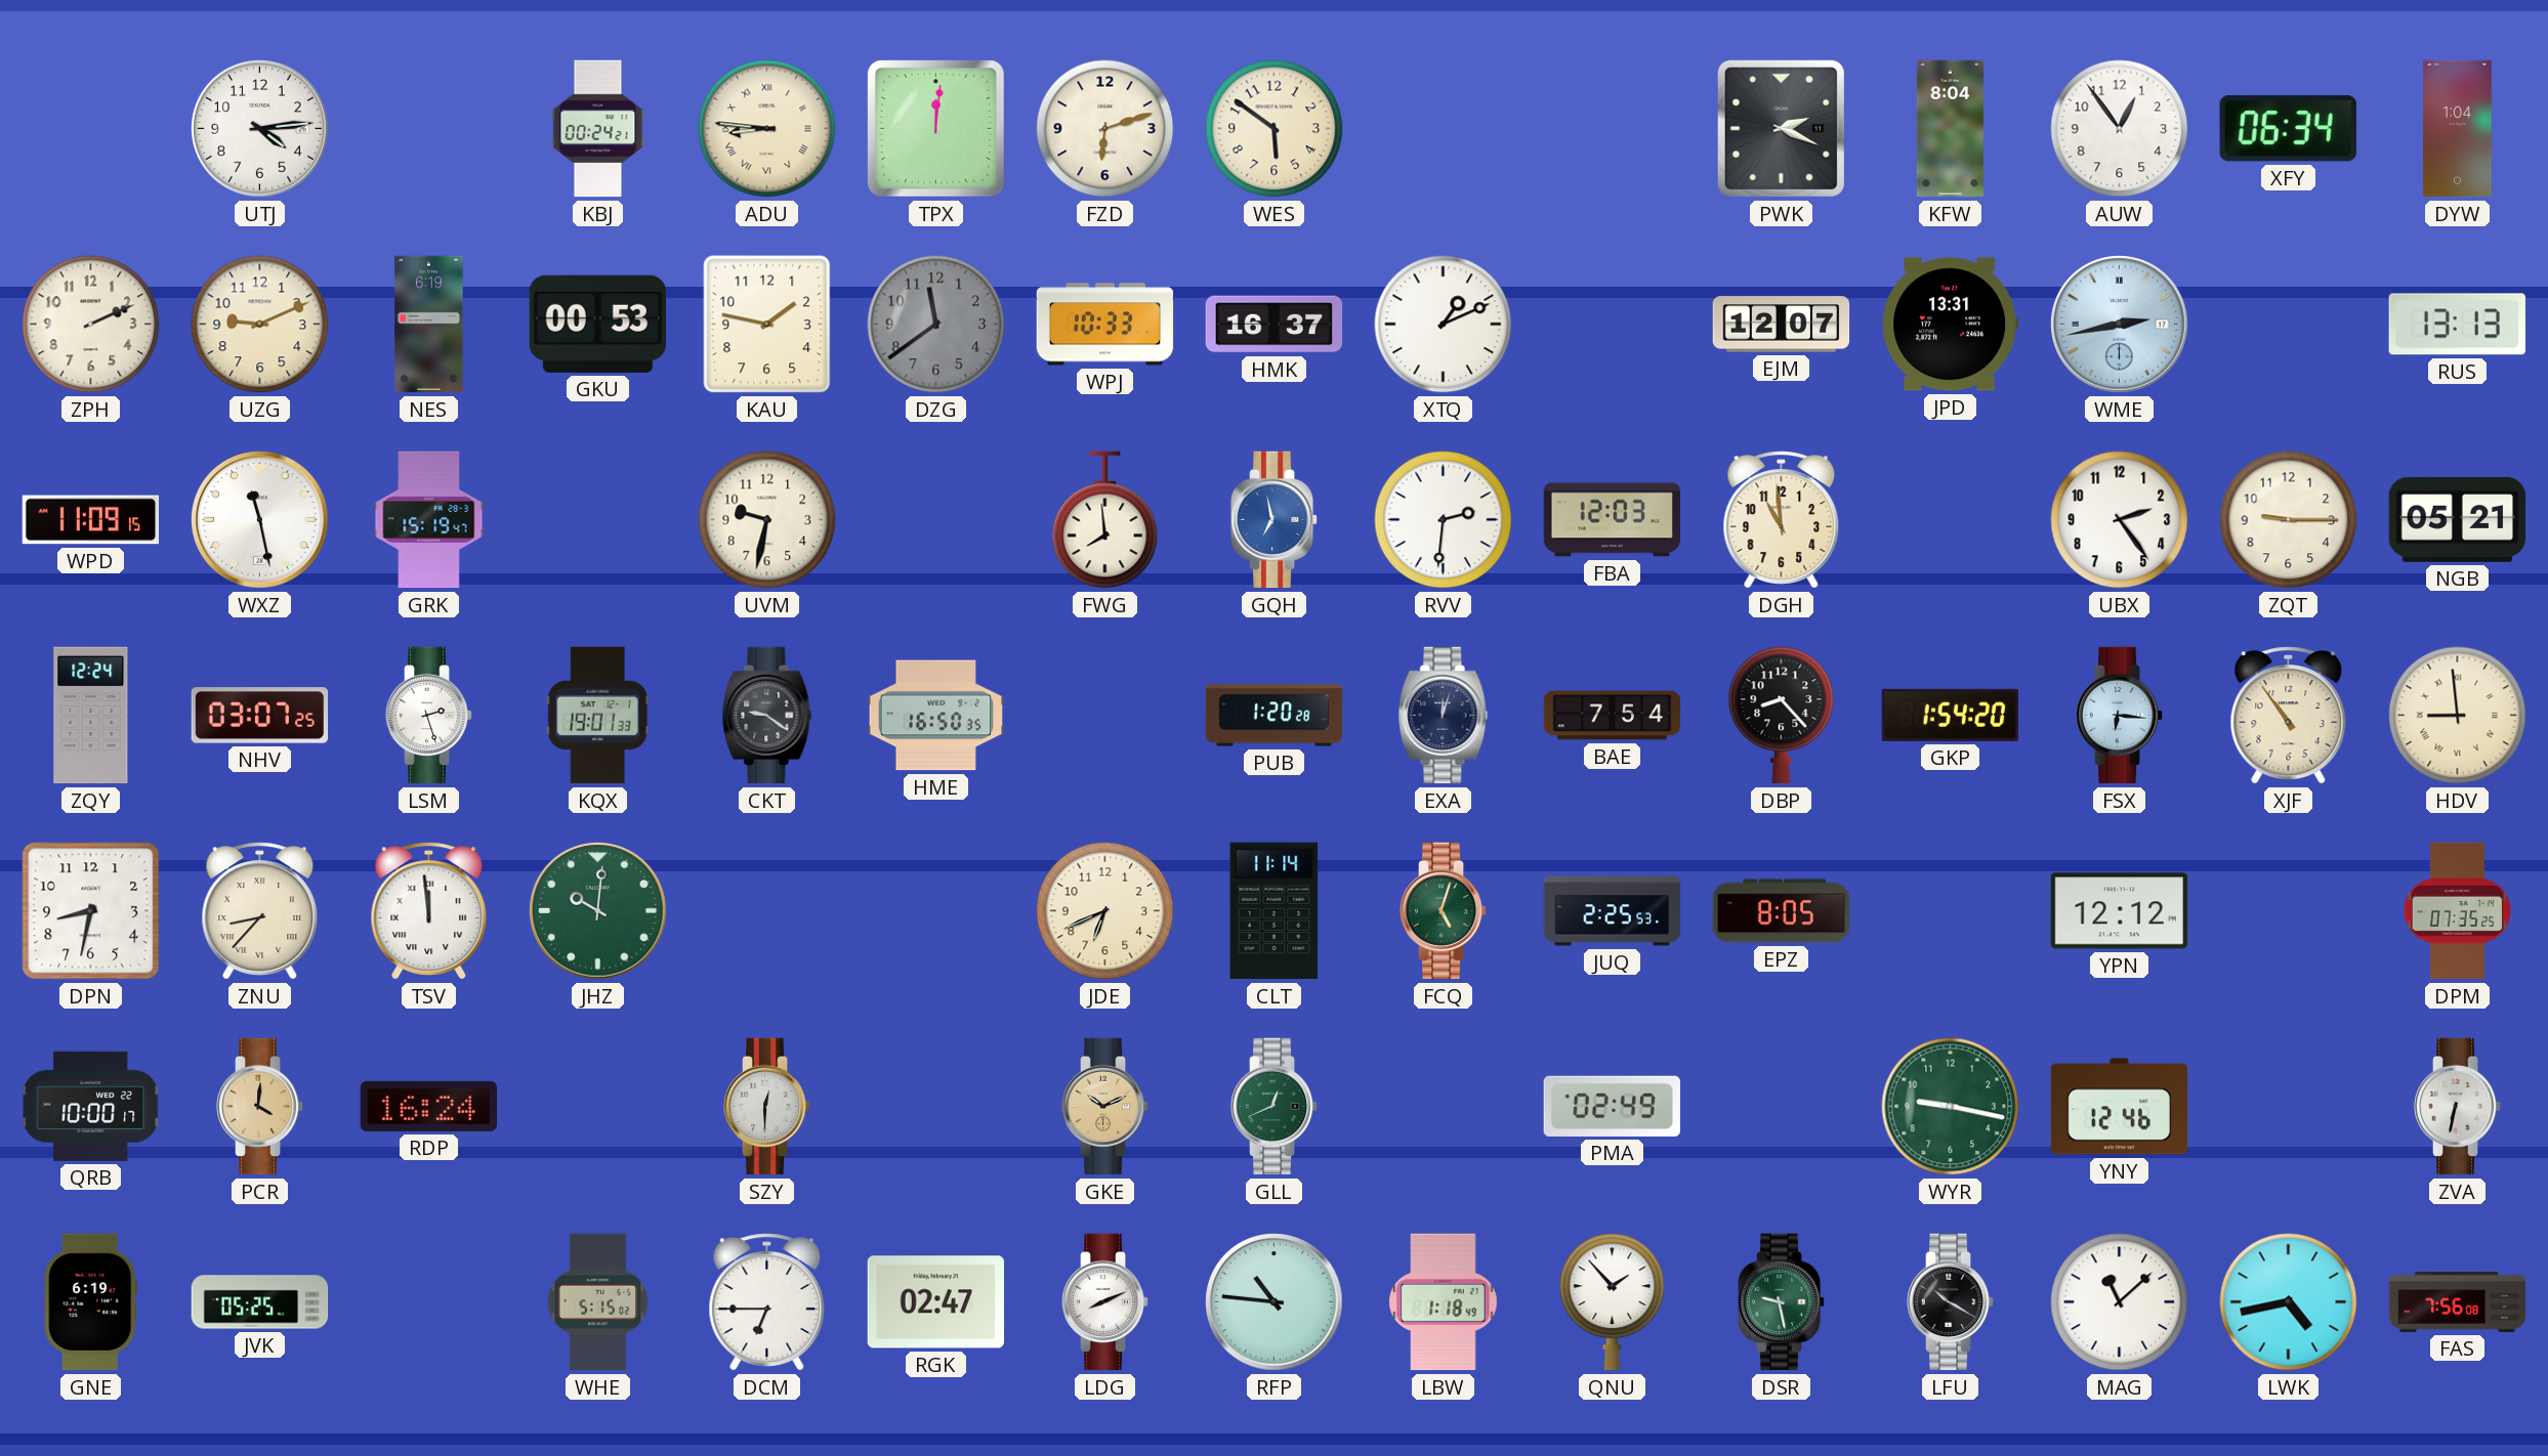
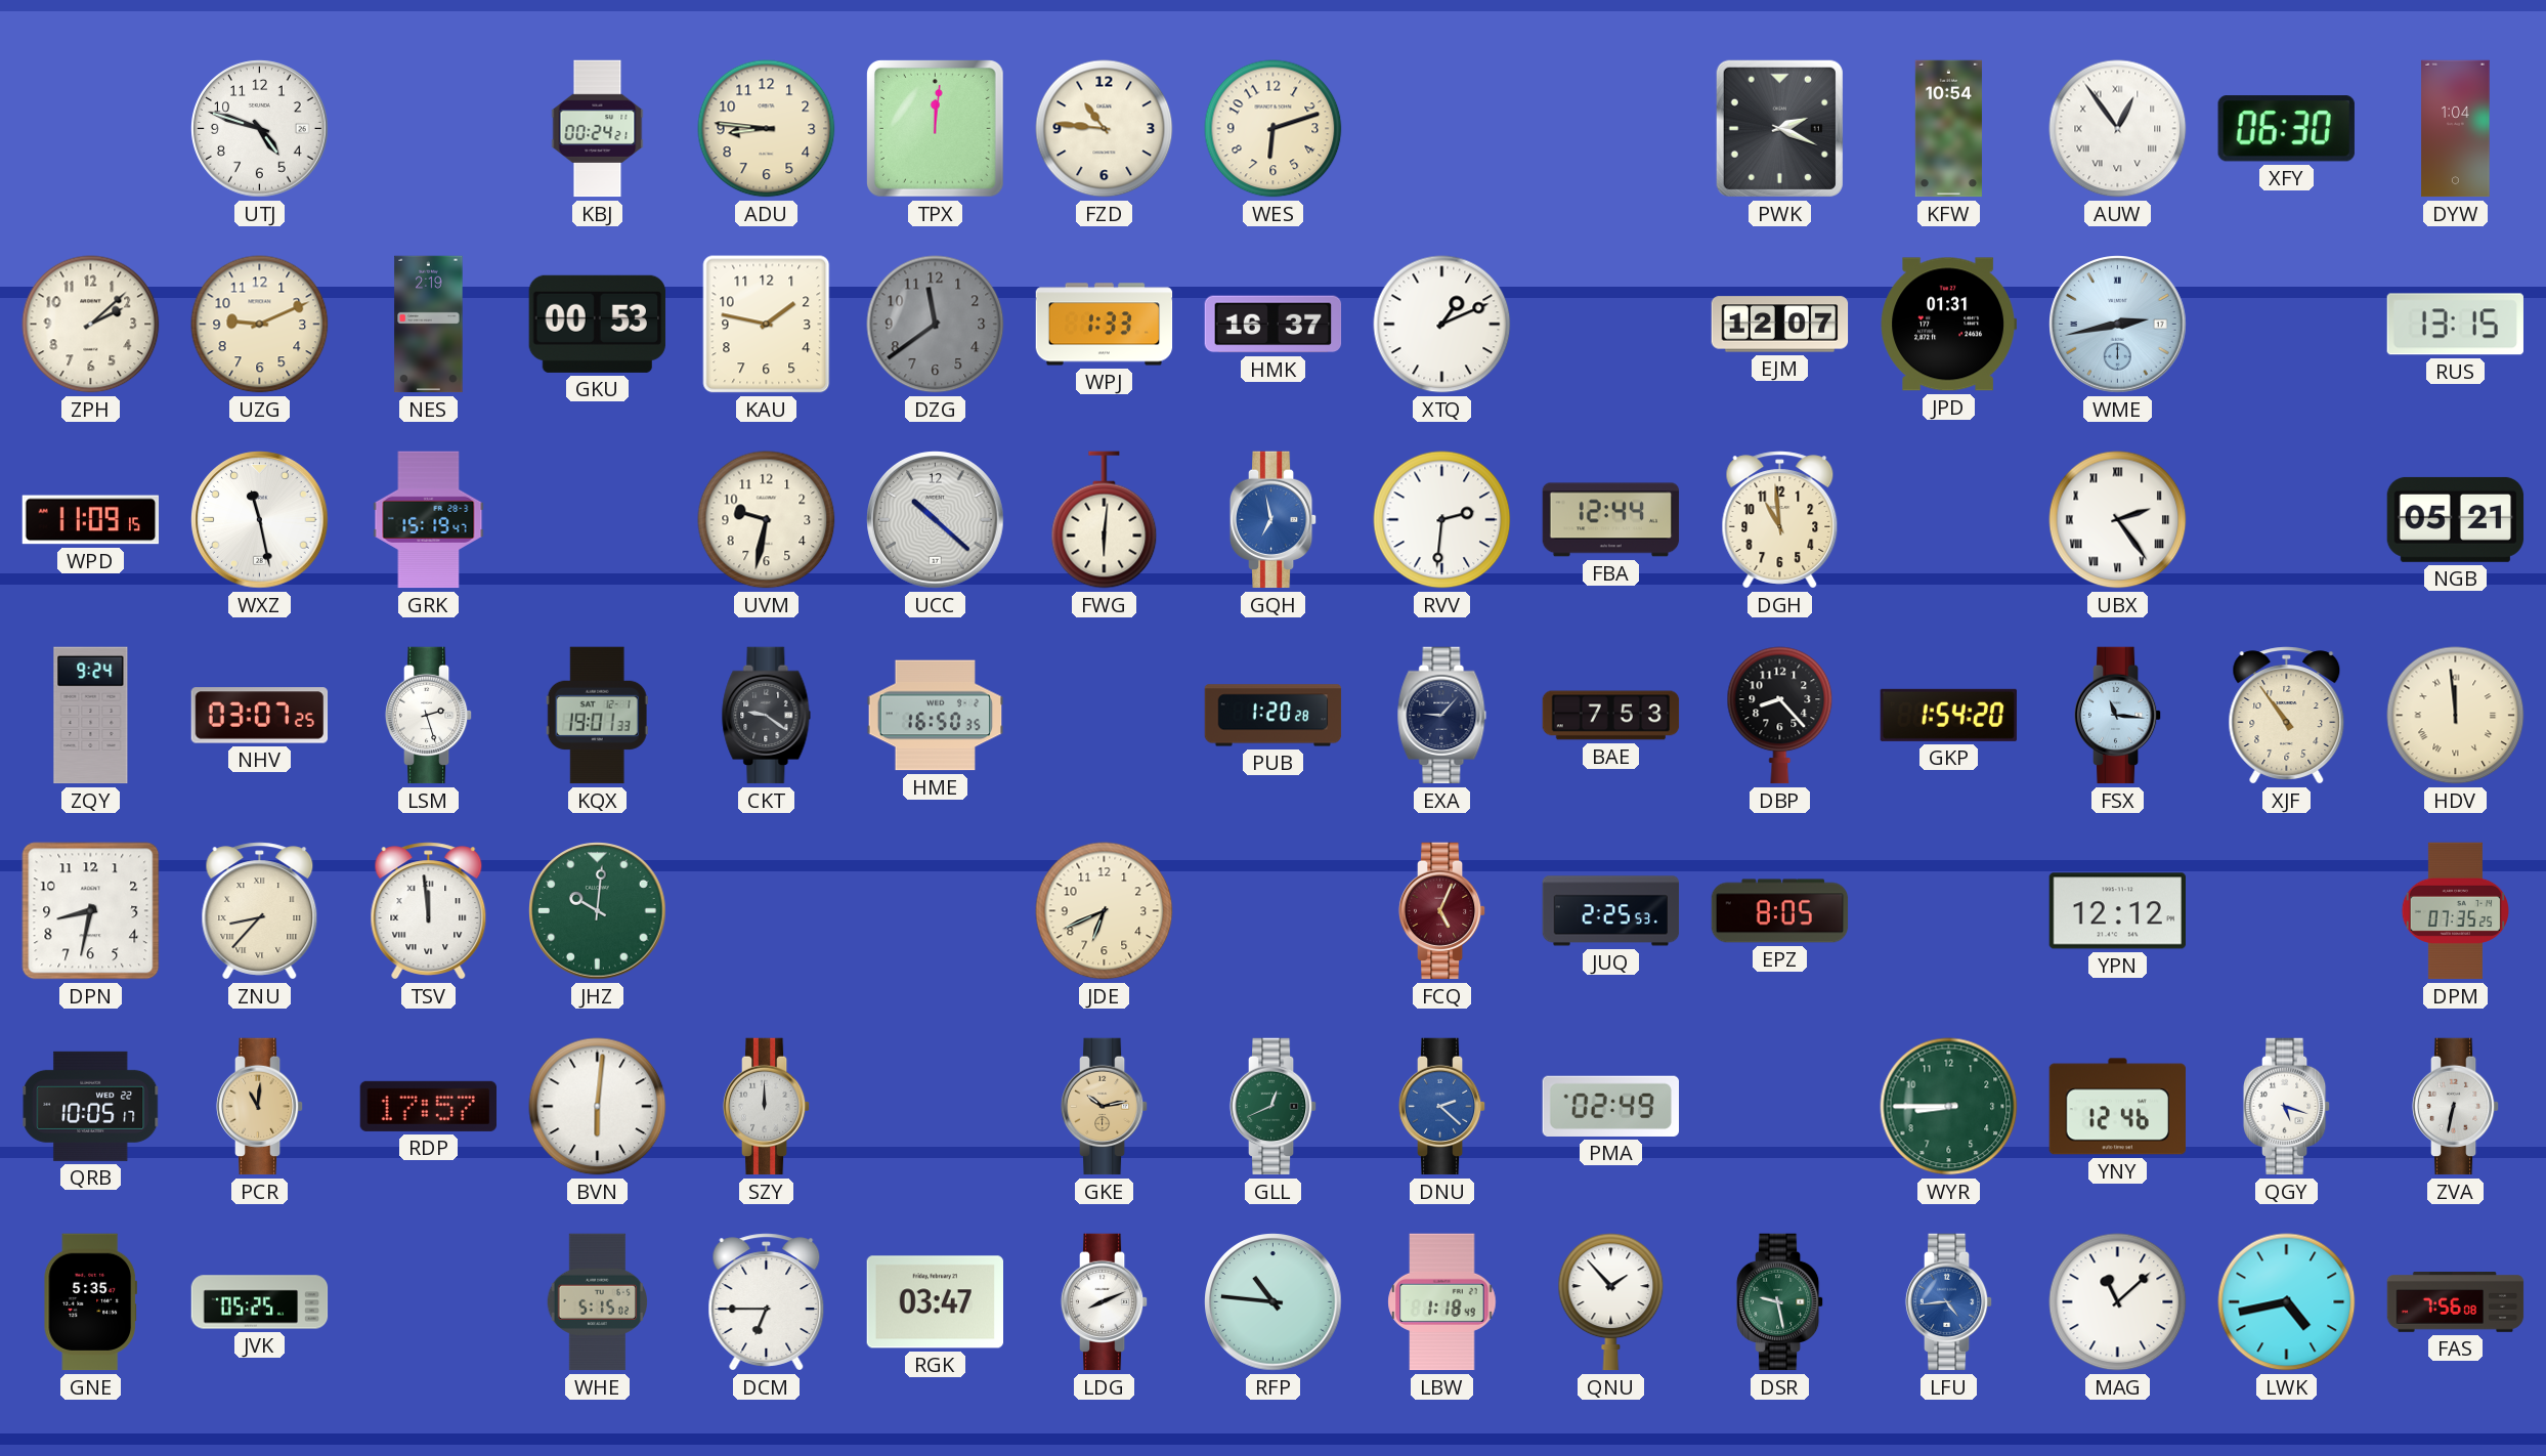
UTJ: 4:14 -> 4:48
ADU numerals: Roman -> Arabic
FZD: 6:12 -> 10:46
WES: 5:51 -> 6:12
KFW: 8:04 -> 10:54
AUW numerals: Arabic -> Roman
XFY: 06:34 -> 06:30
ZPH: 2:11 -> 2:08
NES: 6:19 -> 2:19
WPJ: 10:33 -> 1:33
JPD: 13:31 -> 01:31
RUS: 13:13 -> 13:15
UCC: none -> 10:22
FWG: 7:59 -> 6:01
FBA: 12:03 -> 12:44
UBX numerals: Arabic -> Roman
ZQT: 9:15 -> none
ZQY: 12:24 -> 9:24
EXA: 12:03 -> 9:07
BAE: 7:54 -> 7:53
FSX: 6:16 -> 11:16
HDV: 8:59 -> 11:59
CLT: 11:14 -> none
FCQ: 5:03 -> 5:04
FCQ dial: green -> burgundy
QRB: 10:00 -> 10:05
PCR: 4:01 -> 11:01
RDP: 16:24 -> 17:57
BVN: none -> 6:01
SZY: 12:30 -> 12:00
GKE: 10:11 -> 10:13
DNU: none -> 2:22
WYR: 9:17 -> 8:45
QGY: none -> 5:18
GNE: 6:19 -> 5:35
RGK: 02:47 -> 03:47
LFU: 10:20 -> 4:44
LFU dial: black -> blue
